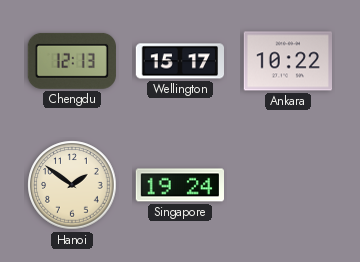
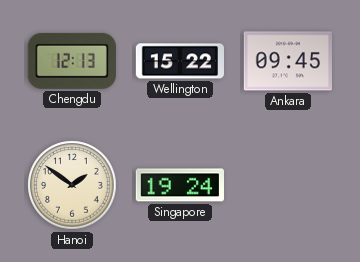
Wellington: 15:17 -> 15:22
Ankara: 10:22 -> 09:45
